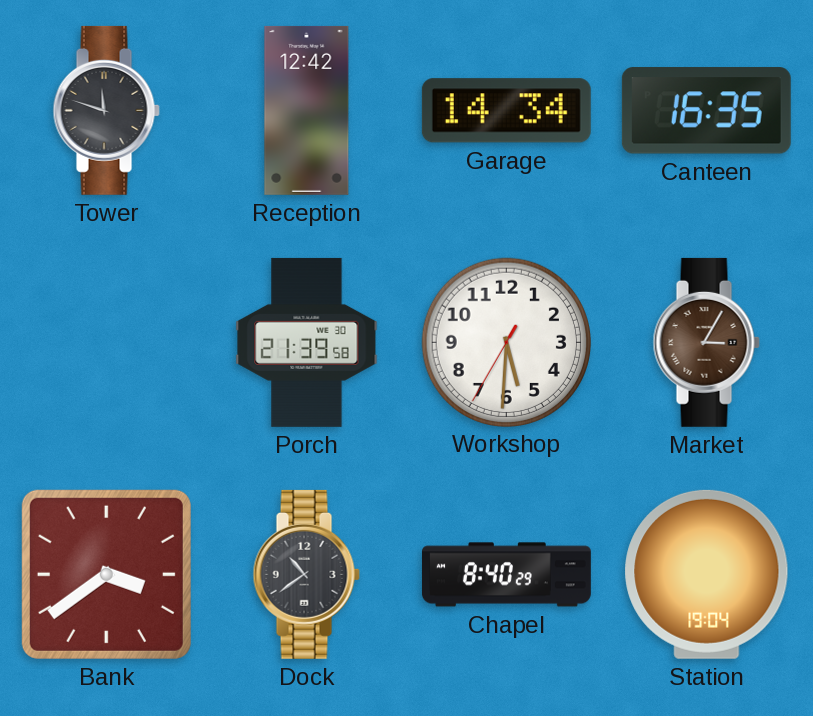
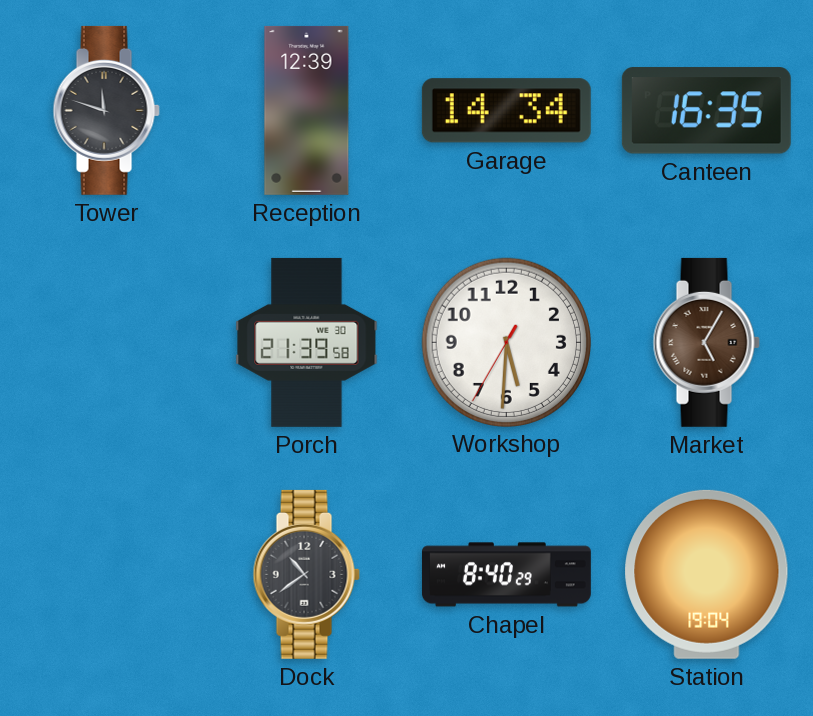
Reception: 12:42 -> 12:39
Market: 3:05 -> 5:05
Bank: 3:39 -> none
